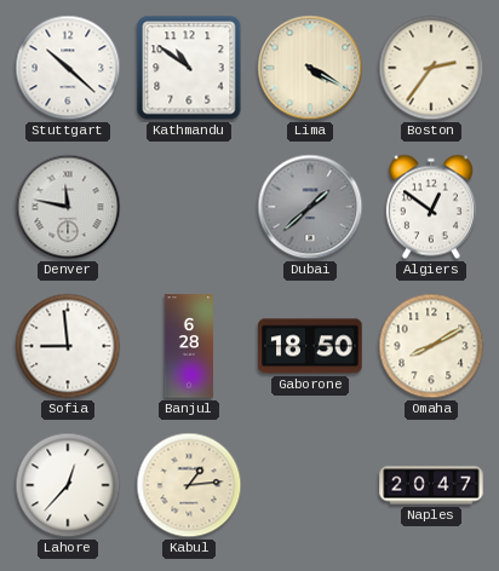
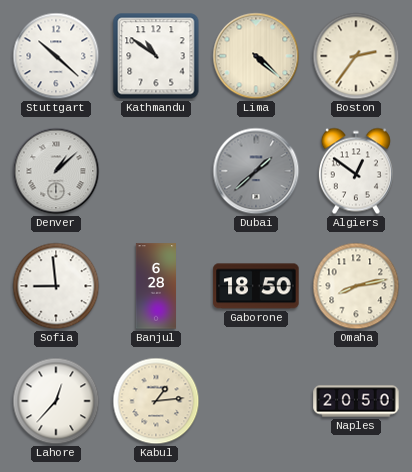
Lima: 4:20 -> 4:22
Denver: 11:47 -> 1:08
Omaha: 8:10 -> 8:13
Naples: 20:47 -> 20:50
